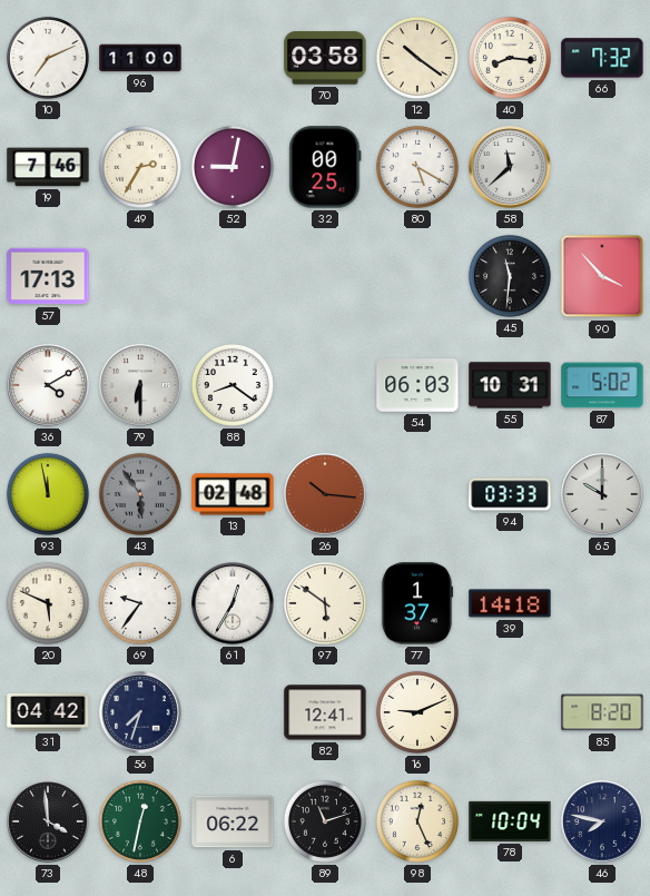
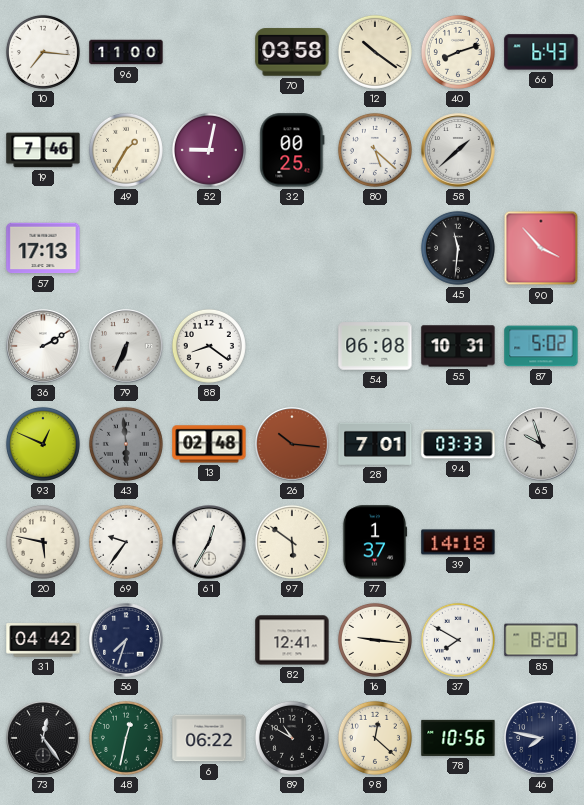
10: 7:11 -> 7:16
40: 8:16 -> 8:12
66: 7:32 -> 6:43
49: 2:35 -> 1:35
80: 5:20 -> 5:22
58: 11:38 -> 1:38
36: 4:10 -> 2:10
79: 6:30 -> 6:34
54: 06:03 -> 06:08
93: 11:58 -> 12:49
43: 5:54 -> 5:59
28: none -> 7:01
65: 10:00 -> 9:57
20: 5:49 -> 5:47
16: 9:11 -> 9:16
37: none -> 7:50
73: 3:59 -> 12:24
89: 11:12 -> 10:50
98: 12:26 -> 12:22
78: 10:04 -> 10:56
